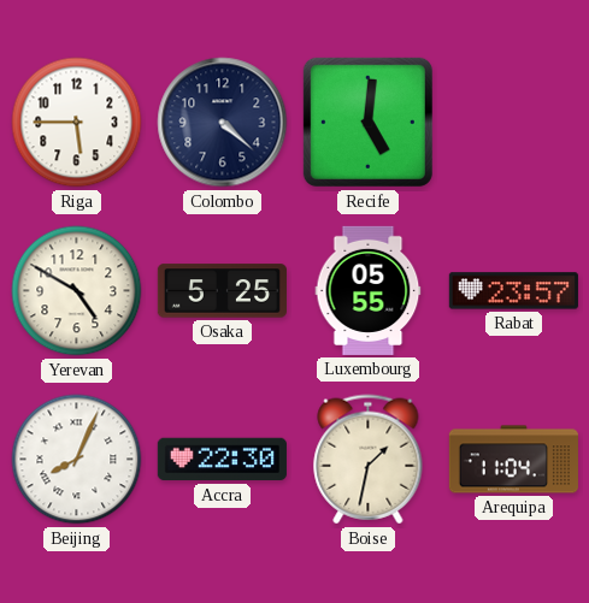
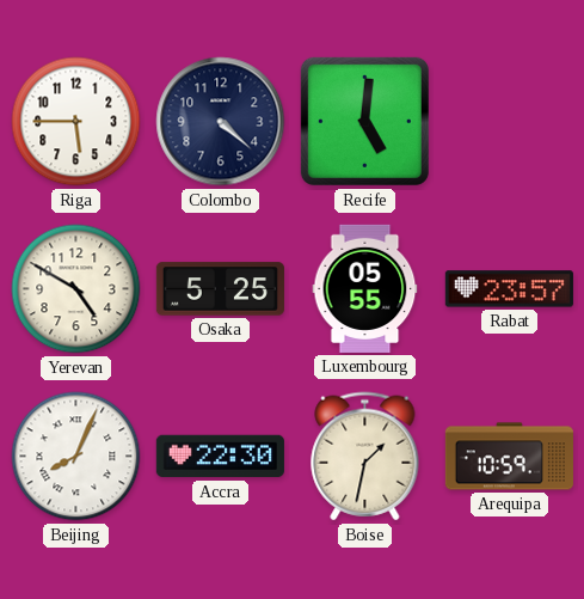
Arequipa: 11:04 -> 10:59
